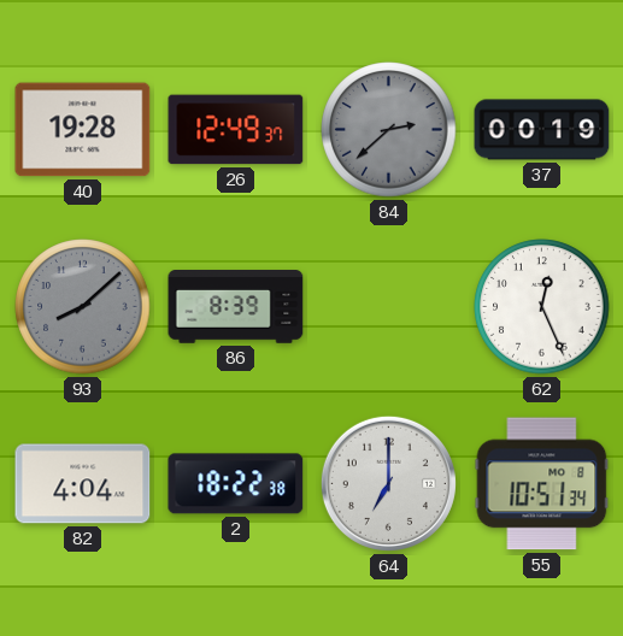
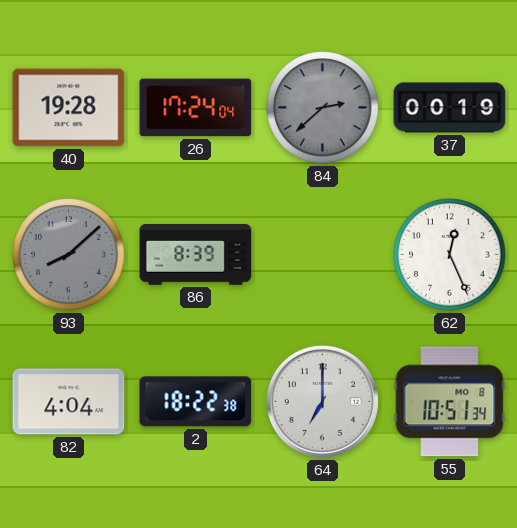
26: 12:49 -> 17:24
